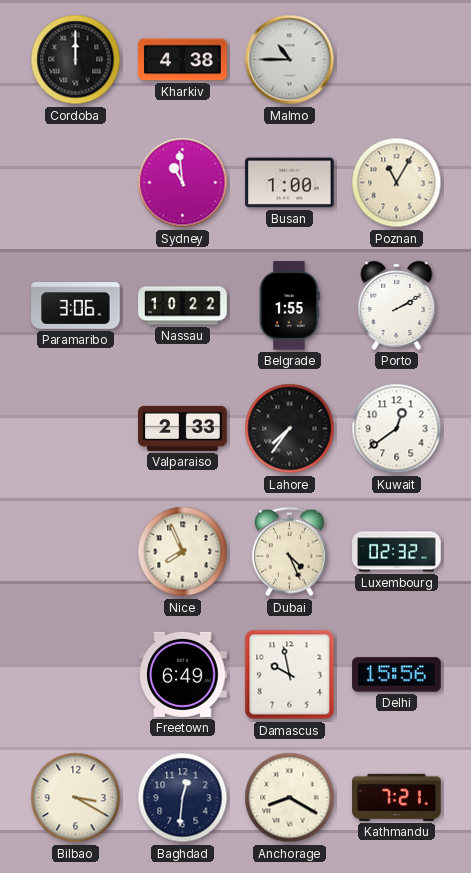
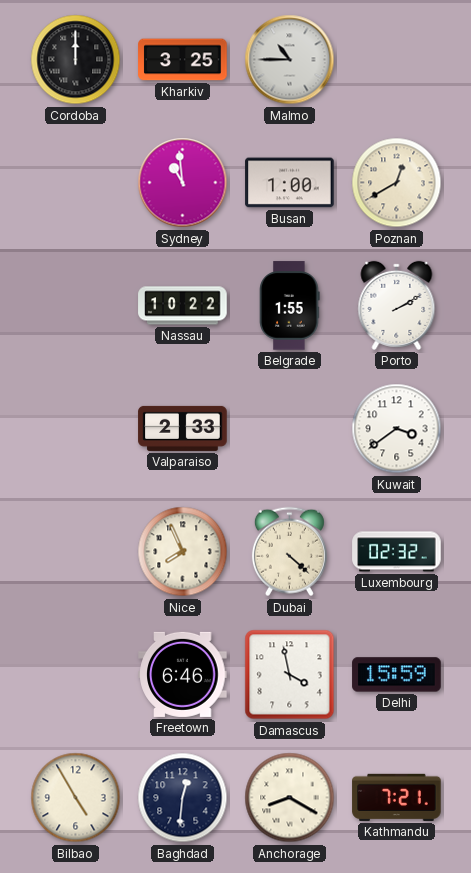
Kharkiv: 4:38 -> 3:25
Poznan: 11:05 -> 12:40
Paramaribo: 3:06 -> none
Lahore: 7:36 -> none
Kuwait: 12:39 -> 3:39
Dubai: 4:26 -> 4:22
Freetown: 6:49 -> 6:46
Damascus: 9:58 -> 3:58
Delhi: 15:56 -> 15:59
Bilbao: 3:20 -> 4:55
